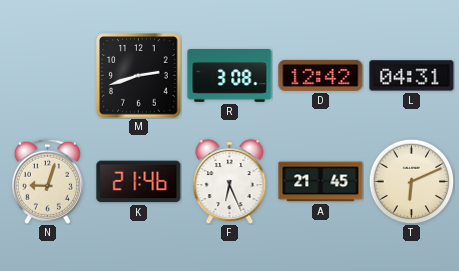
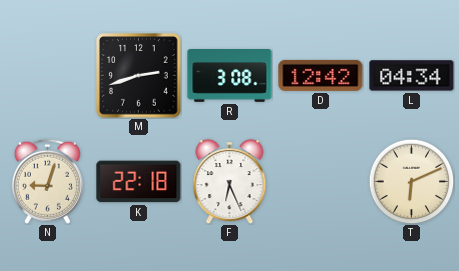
L: 04:31 -> 04:34
K: 21:46 -> 22:18
A: 21:45 -> none
